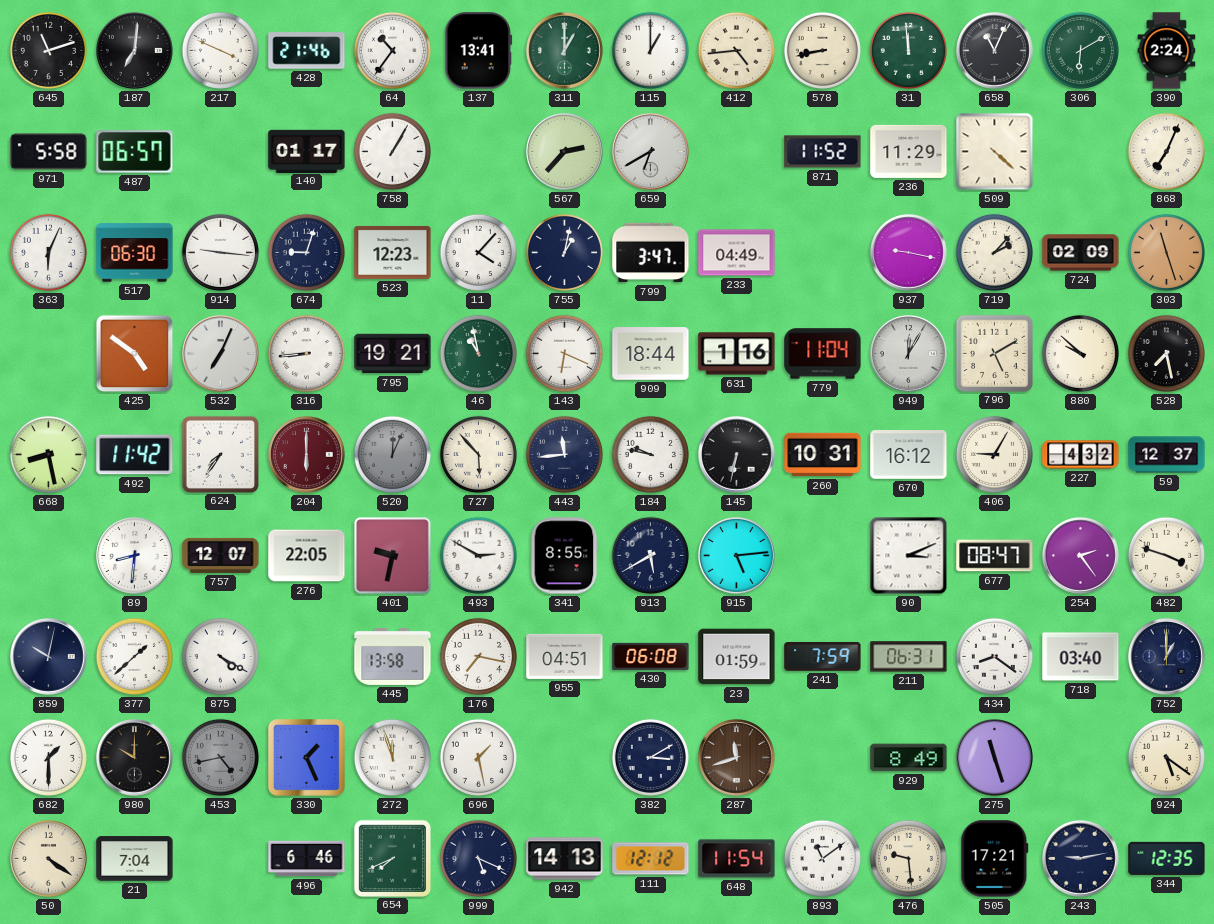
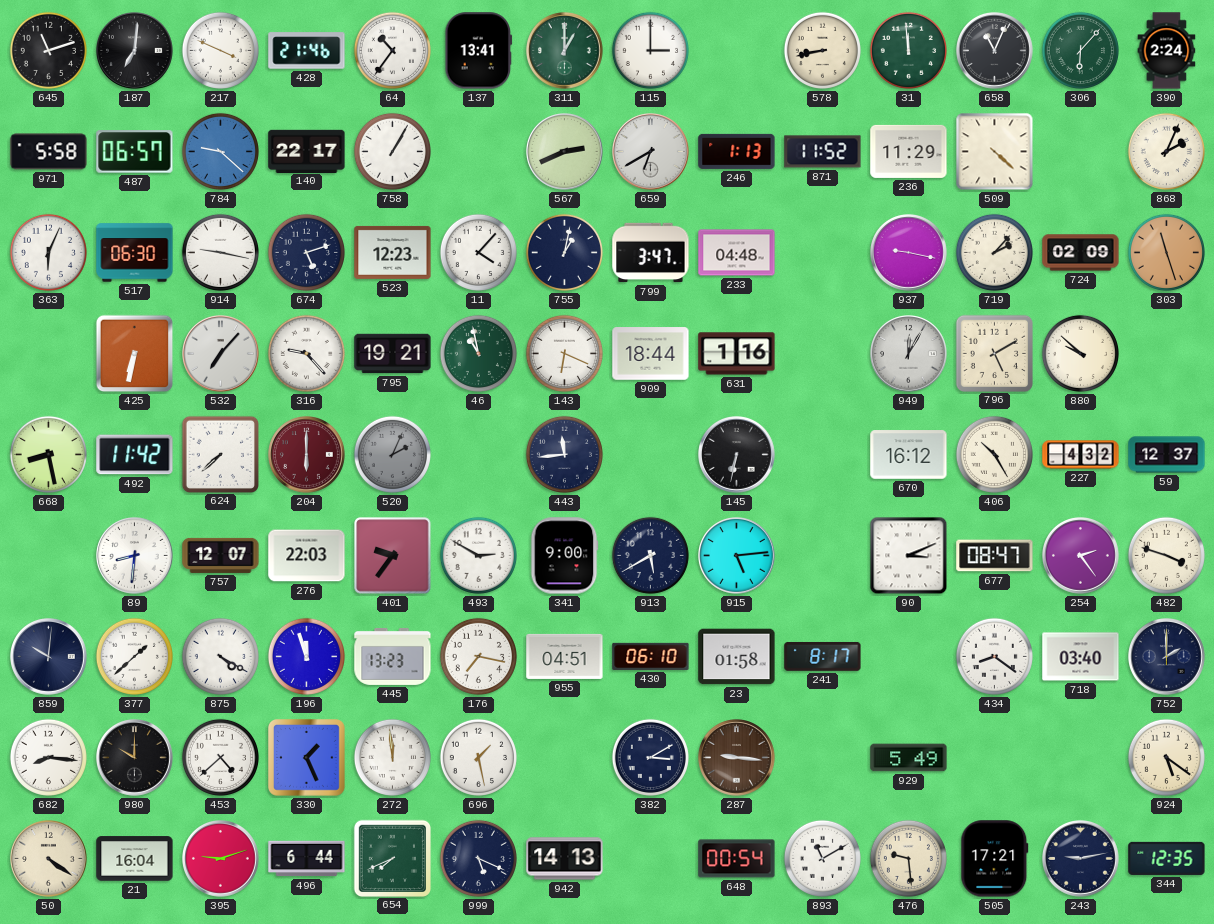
115: 1:00 -> 3:00
412: 4:44 -> none
306: 6:10 -> 6:07
784: none -> 9:22
140: 01:17 -> 22:17
567: 2:37 -> 2:41
246: none -> 1:13
868: 7:04 -> 2:04
914: 9:16 -> 9:17
674: 9:03 -> 5:12
233: 04:49 -> 04:48
425: 4:51 -> 6:32
532: 7:04 -> 7:07
316: 8:44 -> 9:23
779: 11:04 -> none
528: 7:28 -> none
624: 7:36 -> 7:38
520: 12:04 -> 2:04
727: 5:53 -> none
184: 9:47 -> none
260: 10:31 -> none
406: 9:05 -> 10:25
276: 22:05 -> 22:03
401: 9:32 -> 9:36
341: 8:55 -> 9:00
859: 10:02 -> 10:01
196: none -> 11:57
445: 13:58 -> 13:23
430: 06:08 -> 06:10
23: 01:59 -> 01:58
241: 7:59 -> 8:17
211: 06:31 -> none
752: 1:00 -> 2:00
682: 1:30 -> 8:16
453: 4:43 -> 4:38
453 dial: grey -> white
272: 11:57 -> 11:59
287: 11:42 -> 9:16
929: 8:49 -> 5:49
275: 11:27 -> none
21: 7:04 -> 16:04
395: none -> 9:12
496: 6:46 -> 6:44
111: 12:12 -> none
648: 11:54 -> 00:54
893: 11:09 -> 11:10
